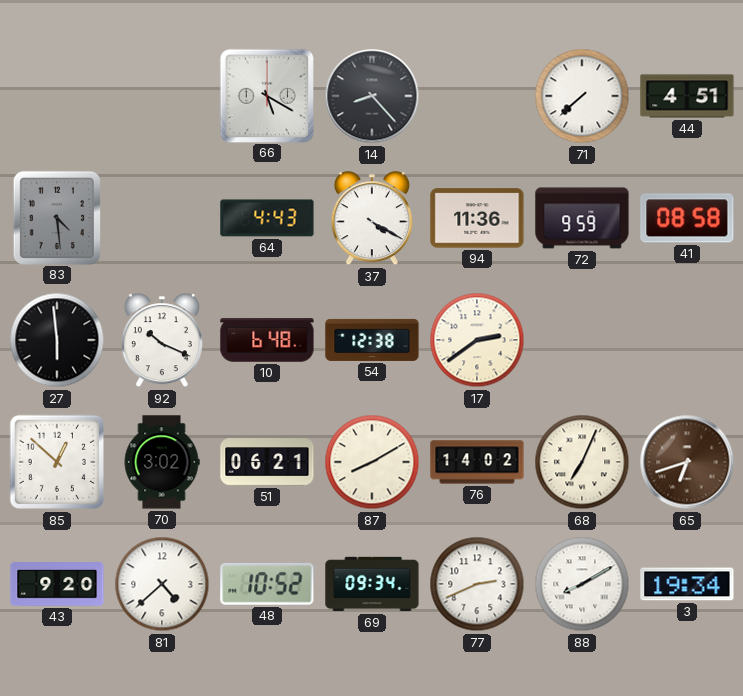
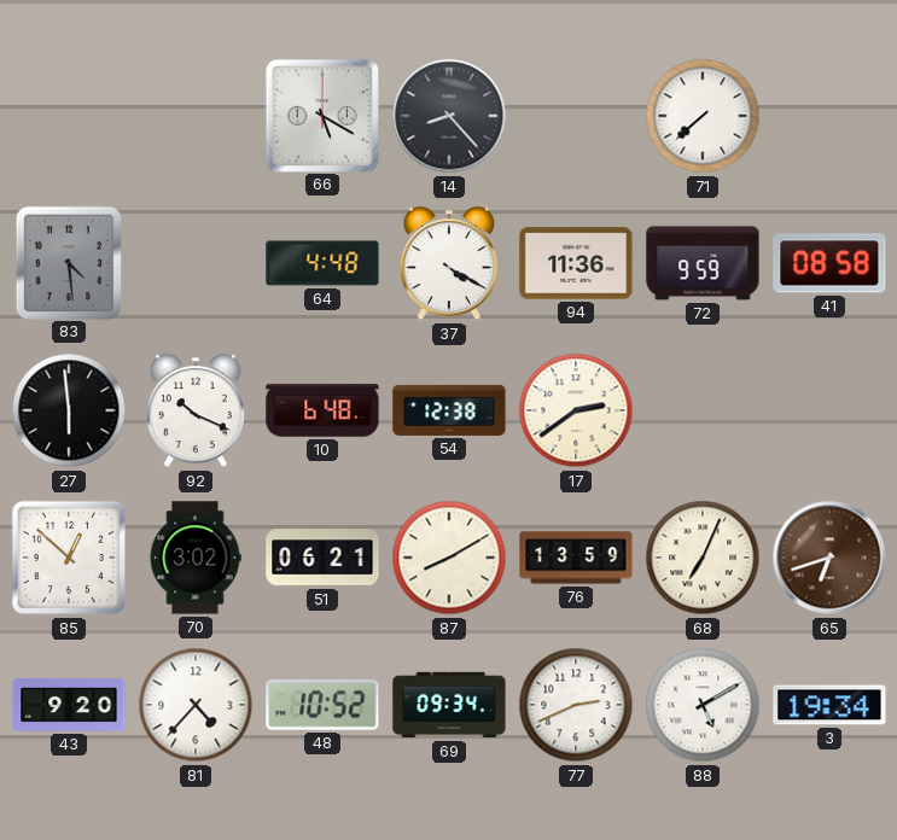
44: 4:51 -> none
64: 4:43 -> 4:48
76: 14:02 -> 13:59
81: 4:38 -> 4:37
88: 8:10 -> 5:10
